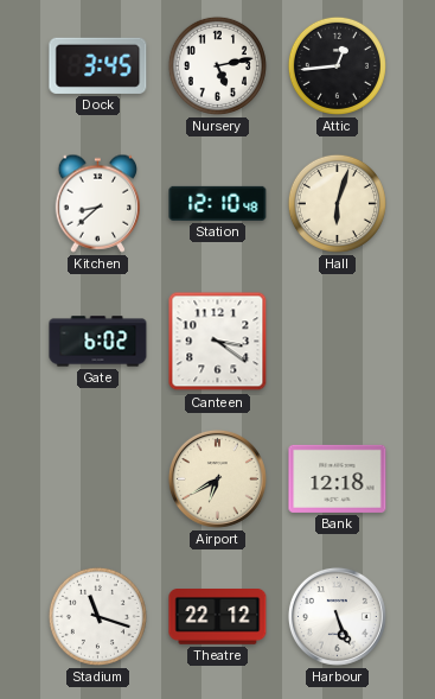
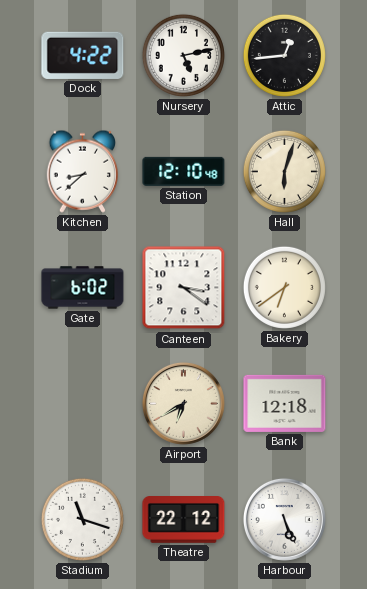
Dock: 3:45 -> 4:22
Bakery: none -> 6:39
